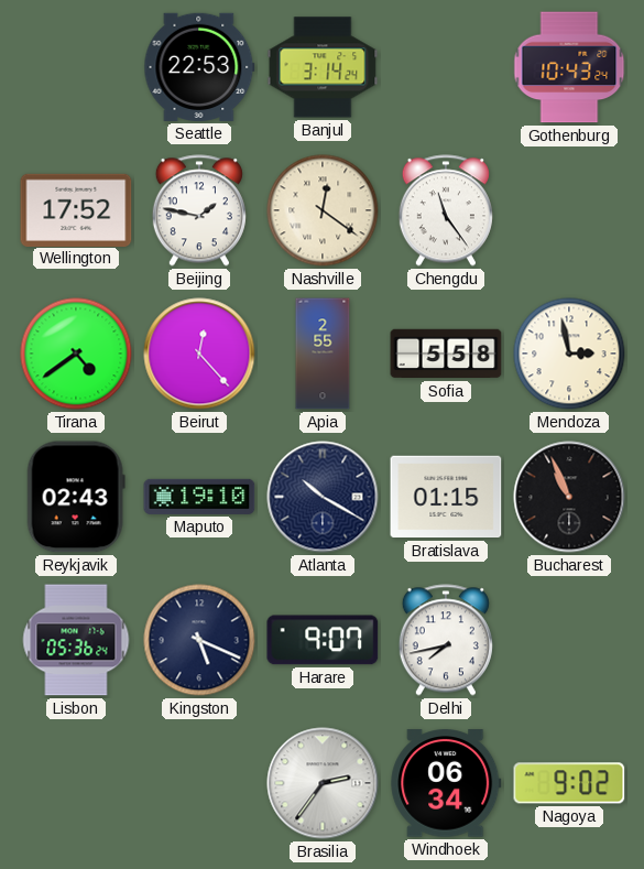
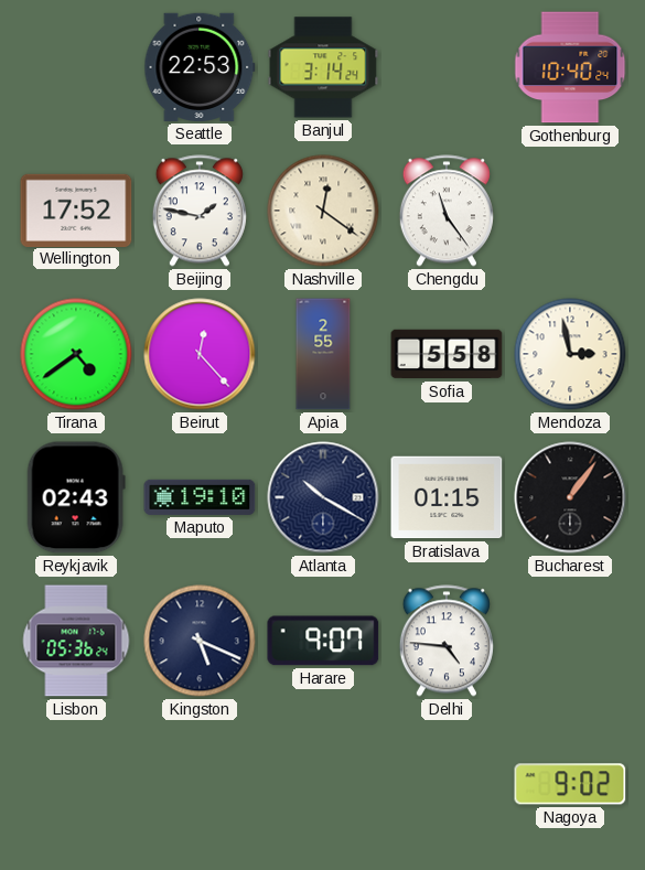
Gothenburg: 10:43 -> 10:40
Bucharest: 10:56 -> 1:06
Delhi: 7:43 -> 4:46
Brasilia: 2:36 -> none
Windhoek: 06:34 -> none
